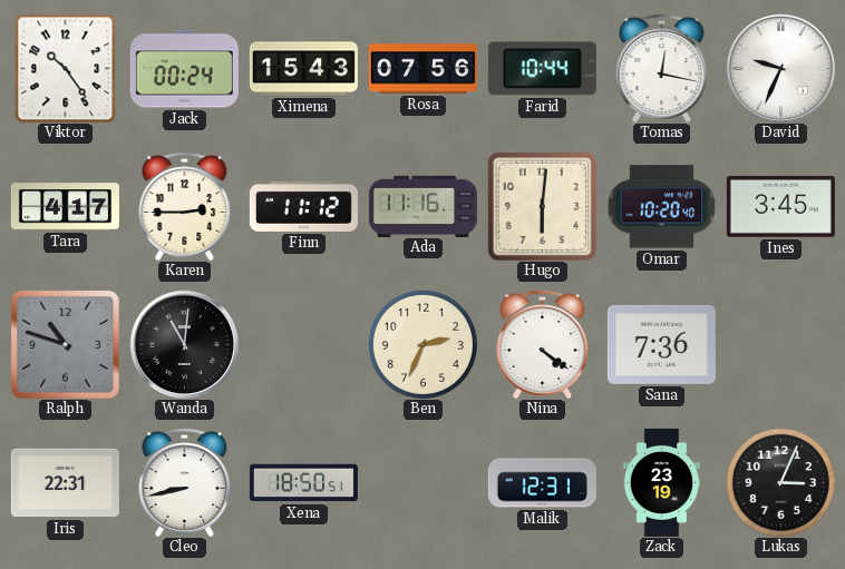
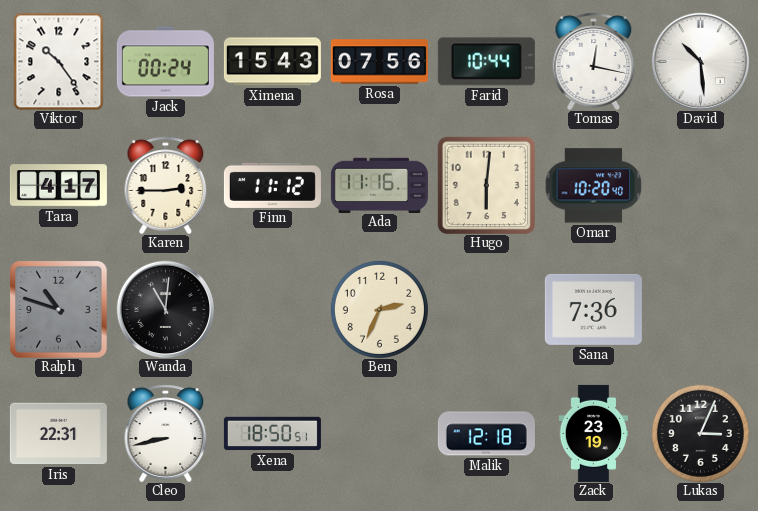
David: 9:34 -> 10:29
Ines: 3:45 -> none
Nina: 4:21 -> none
Malik: 12:31 -> 12:18
